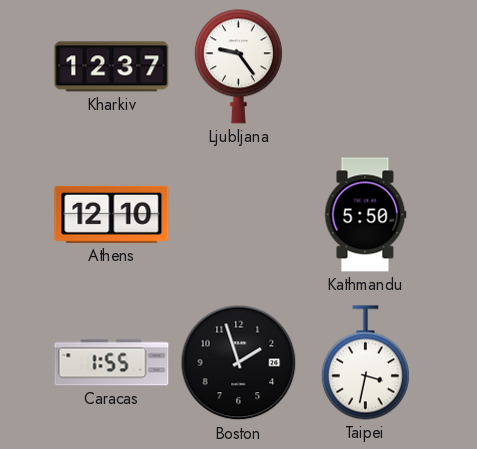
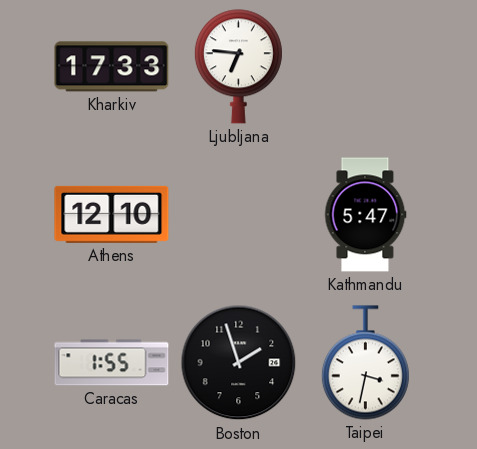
Kharkiv: 12:37 -> 17:33
Ljubljana: 9:24 -> 6:46
Kathmandu: 5:50 -> 5:47
